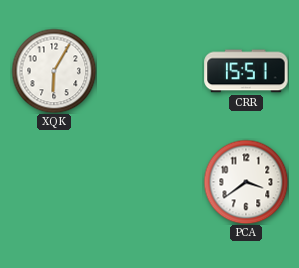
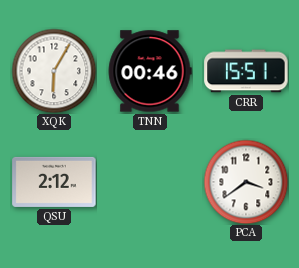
TNN: none -> 00:46
QSU: none -> 2:12
